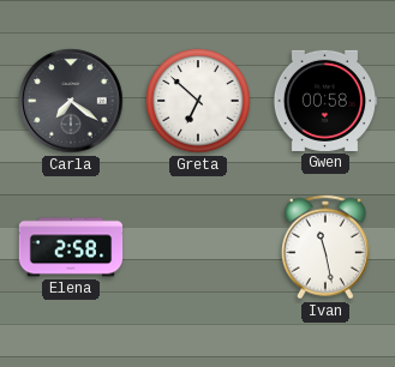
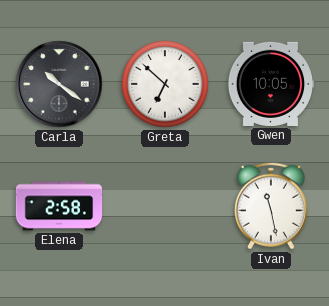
Carla: 7:21 -> 10:21
Gwen: 00:58 -> 10:05
